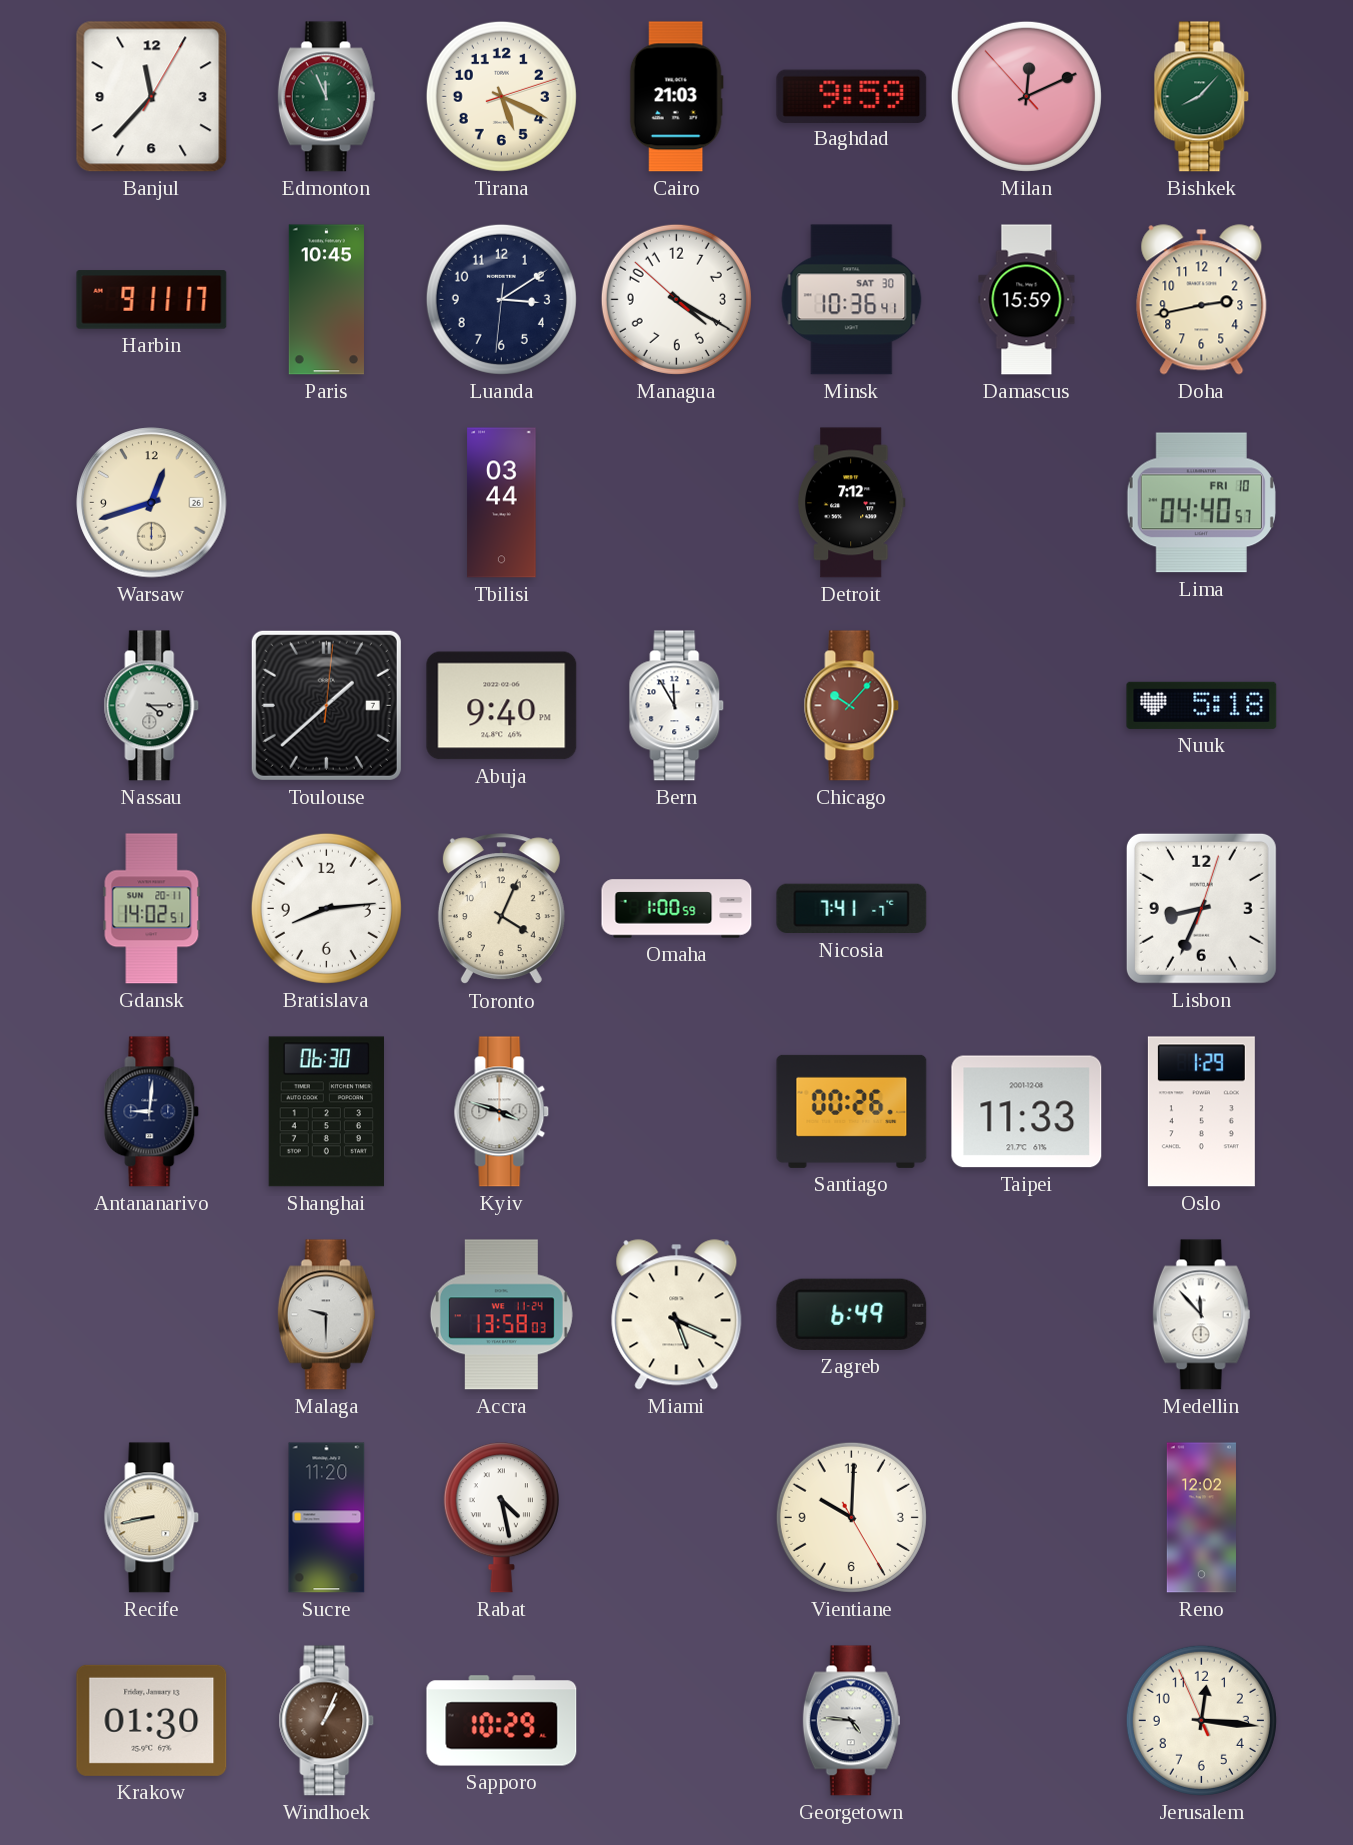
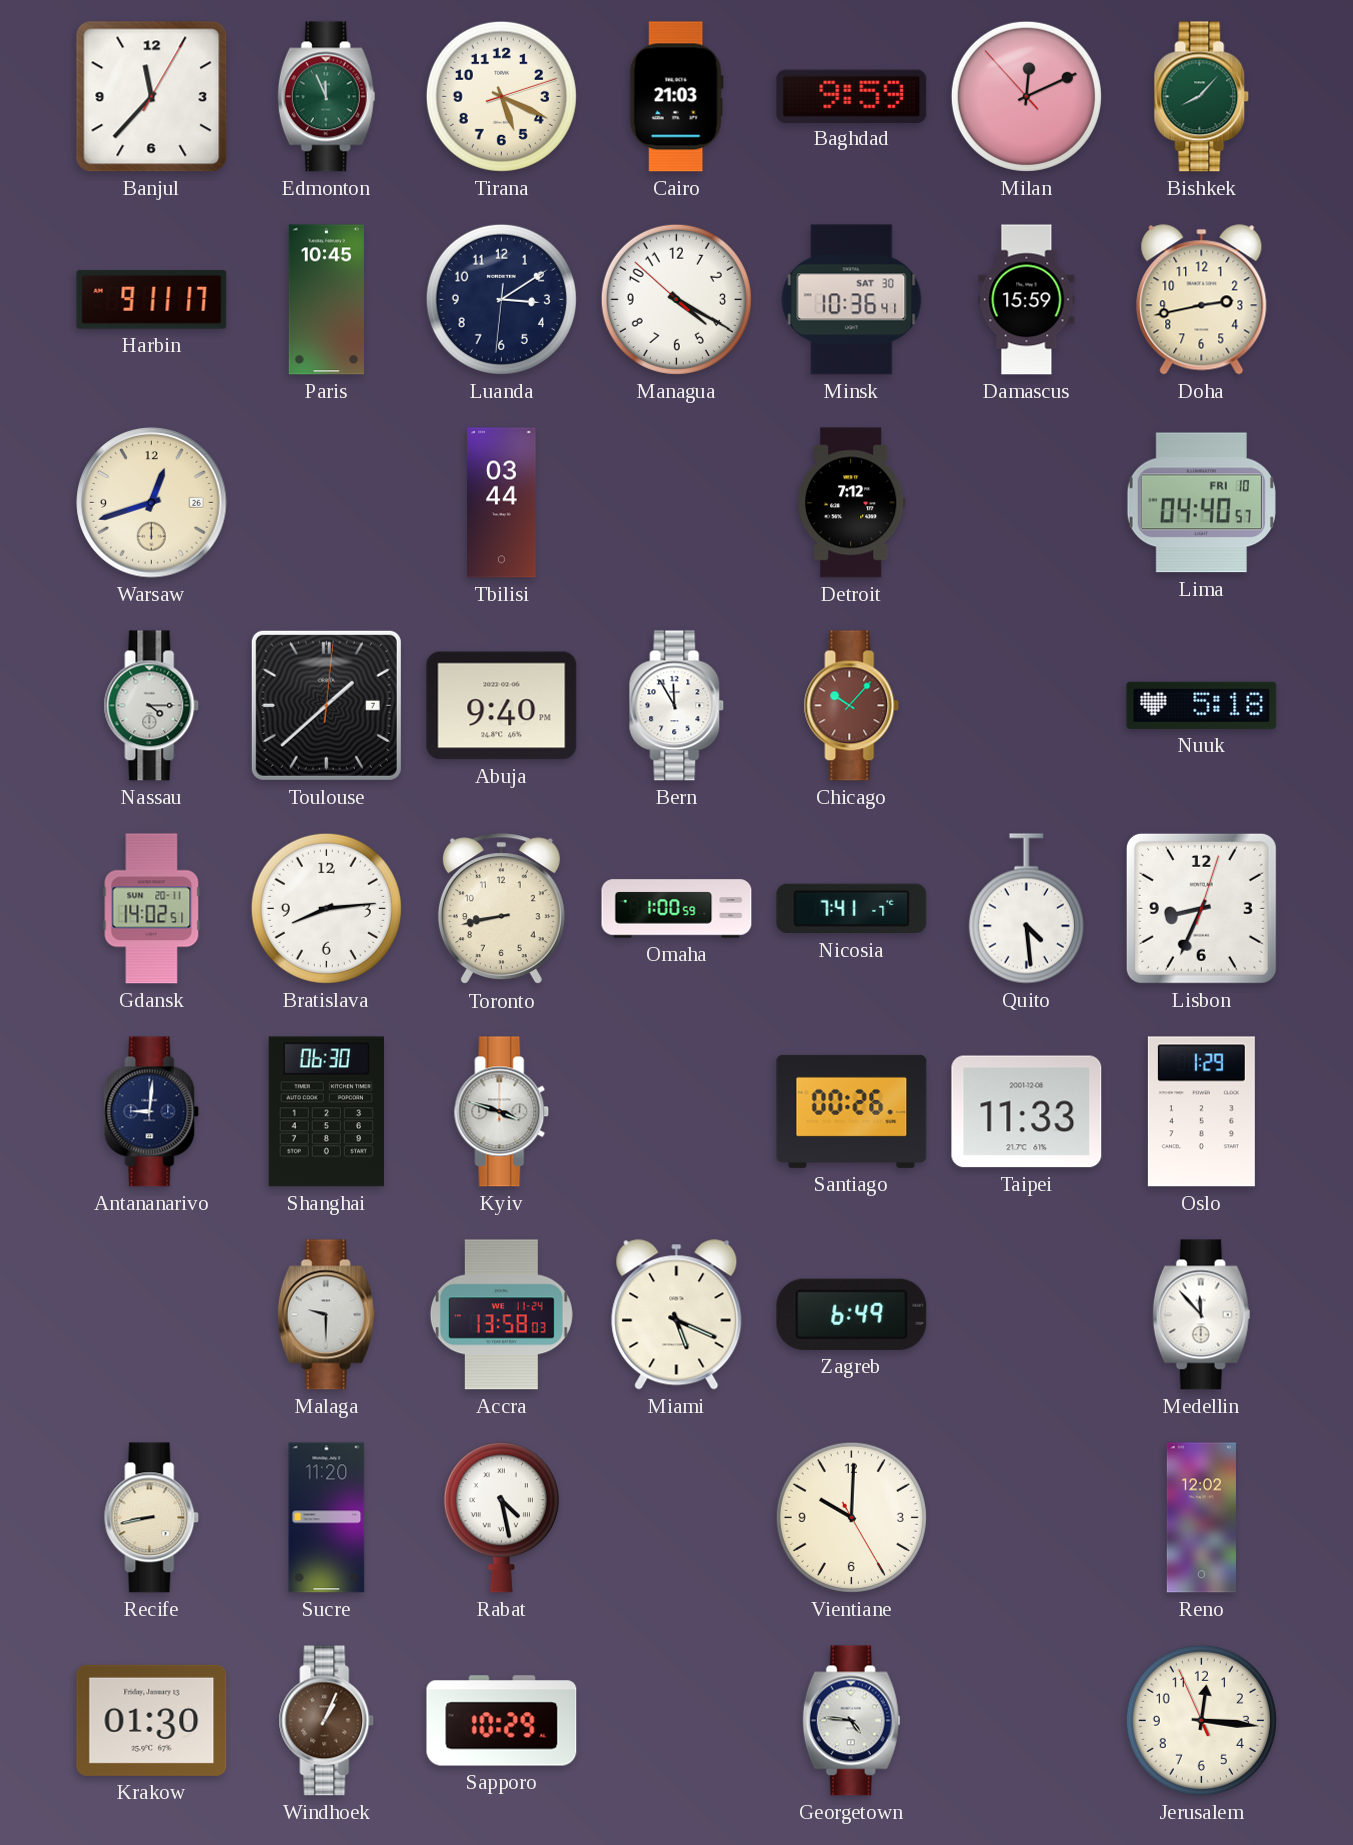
Toronto: 4:04 -> 8:43
Quito: none -> 4:29
